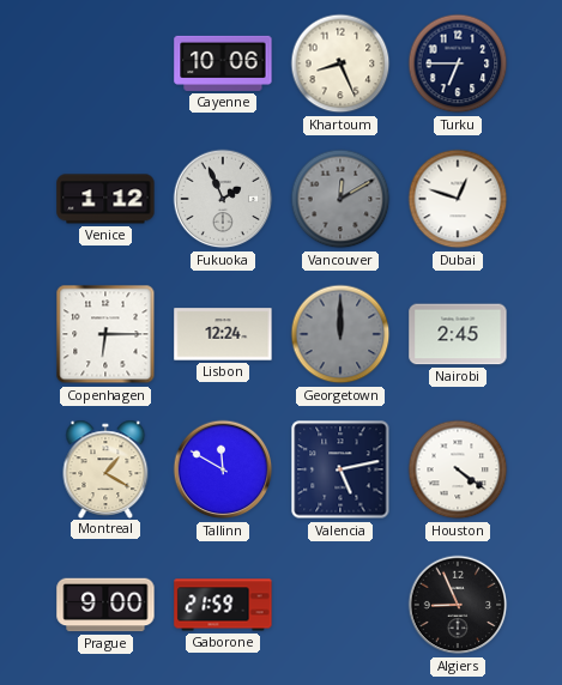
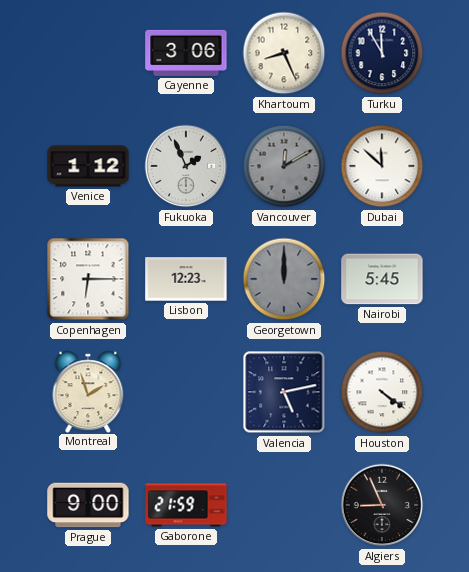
Cayenne: 10:06 -> 3:06
Turku: 6:45 -> 11:55
Dubai: 12:48 -> 11:52
Lisbon: 12:24 -> 12:23
Nairobi: 2:45 -> 5:45
Montreal: 1:20 -> 1:57
Tallinn: 11:50 -> none
